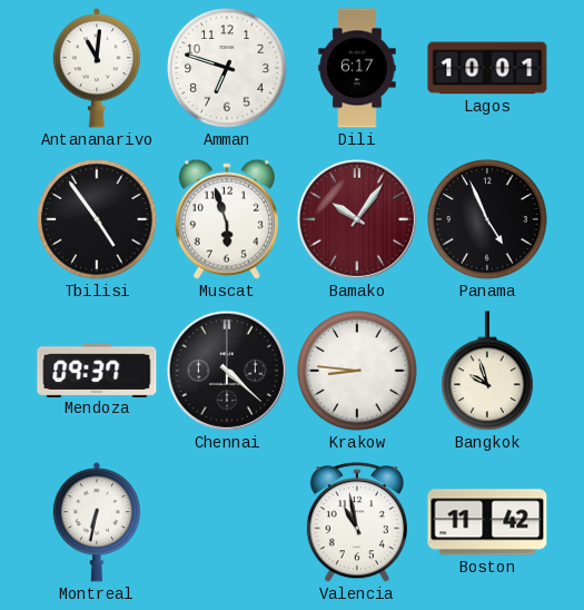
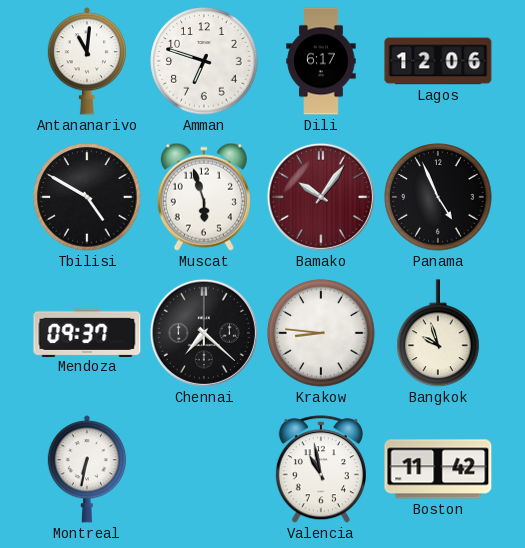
Lagos: 10:01 -> 12:06
Tbilisi: 4:54 -> 4:50
Chennai: 4:22 -> 7:22
